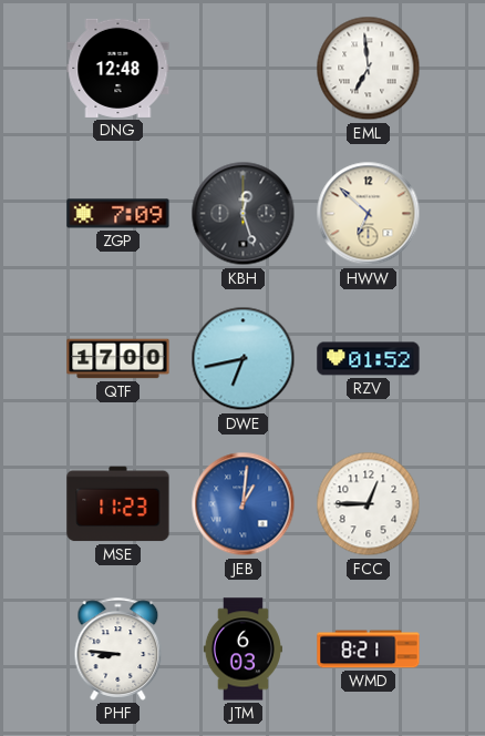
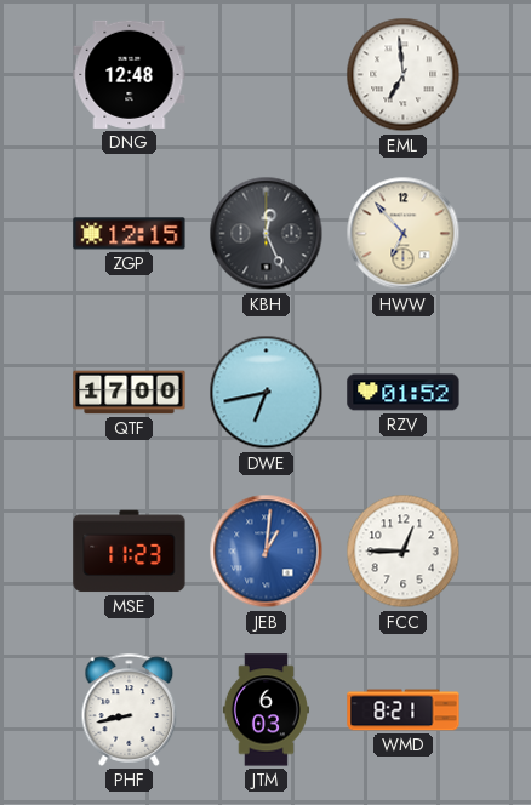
ZGP: 7:09 -> 12:15
KBH: 12:27 -> 12:26
HWW: 6:52 -> 6:53
PHF: 8:46 -> 8:43
